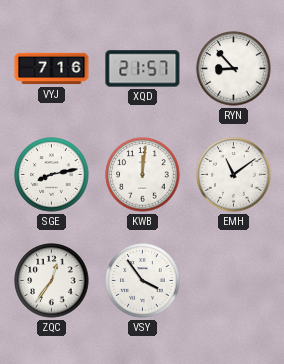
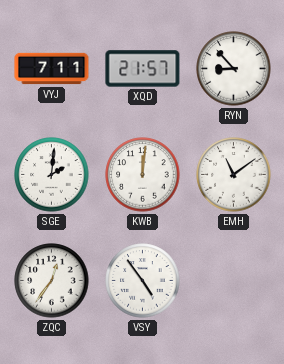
VYJ: 7:16 -> 7:11
SGE: 8:13 -> 2:01
VSY: 3:54 -> 4:54
